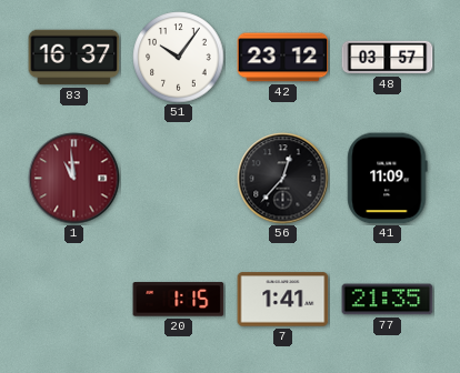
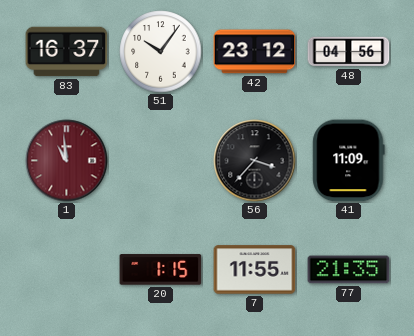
48: 03:57 -> 04:56
56: 12:37 -> 3:37
7: 1:41 -> 11:55
